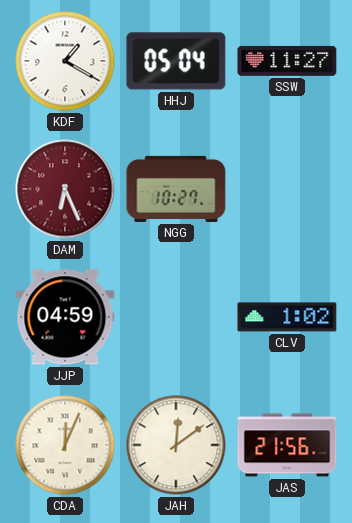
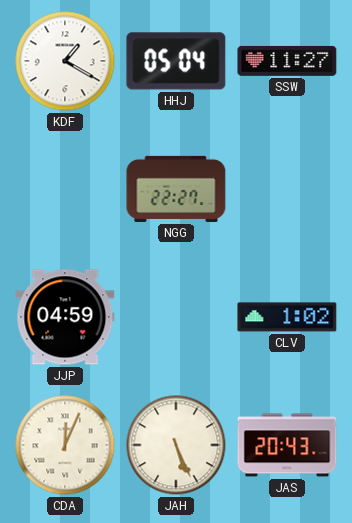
DAM: 6:26 -> none
NGG: 10:27 -> 22:27
JAH: 12:09 -> 5:26
JAS: 21:56 -> 20:43
